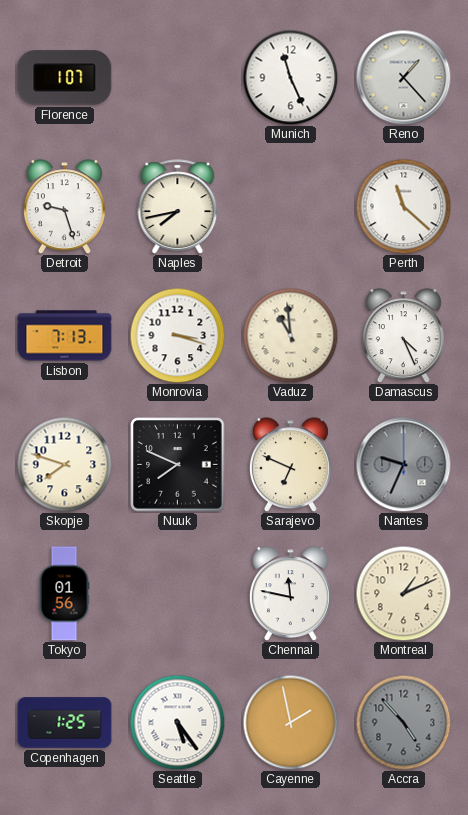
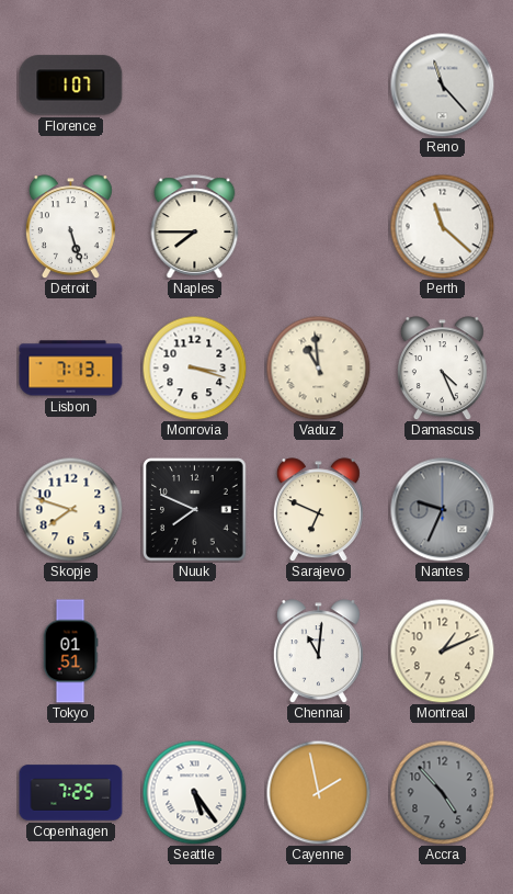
Munich: 11:26 -> none
Reno: 1:23 -> 11:23
Detroit: 9:27 -> 5:27
Naples: 7:43 -> 7:45
Tokyo: 01:56 -> 01:51
Chennai: 11:47 -> 11:01
Copenhagen: 1:25 -> 7:25
